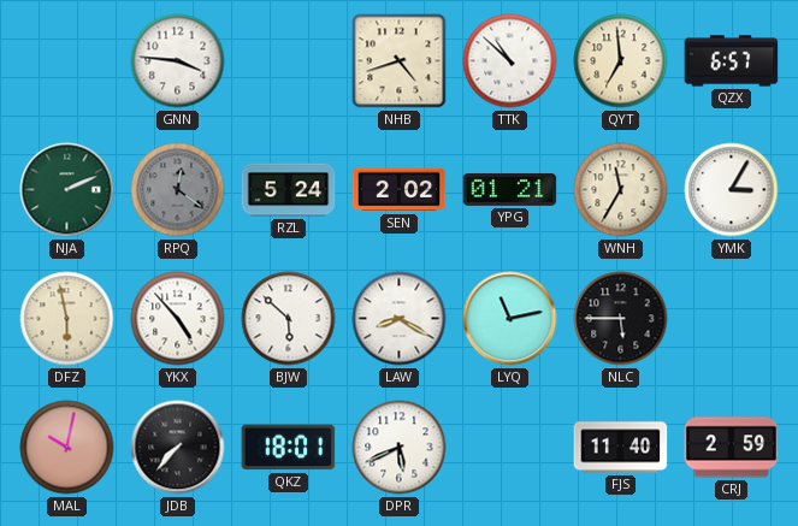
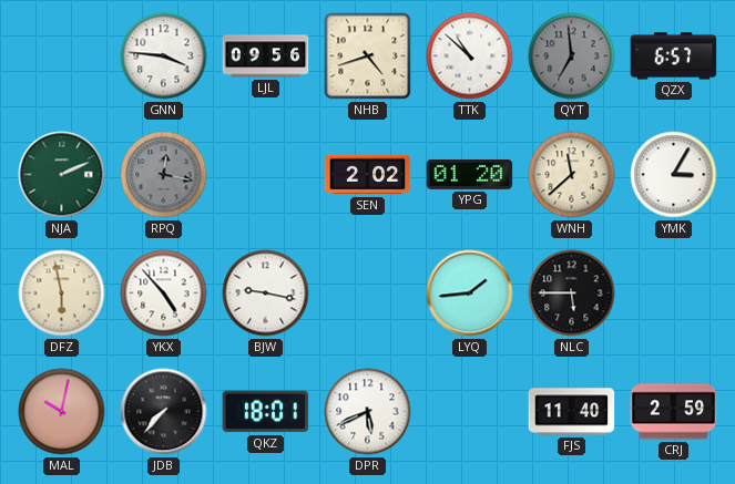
LJL: none -> 09:56
QYT dial: cream -> grey
RPQ: 12:21 -> 12:17
RZL: 5:24 -> none
YPG: 01:21 -> 01:20
WNH: 11:35 -> 11:38
BJW: 5:52 -> 9:17
LAW: 8:20 -> none
LYQ: 11:13 -> 1:44
